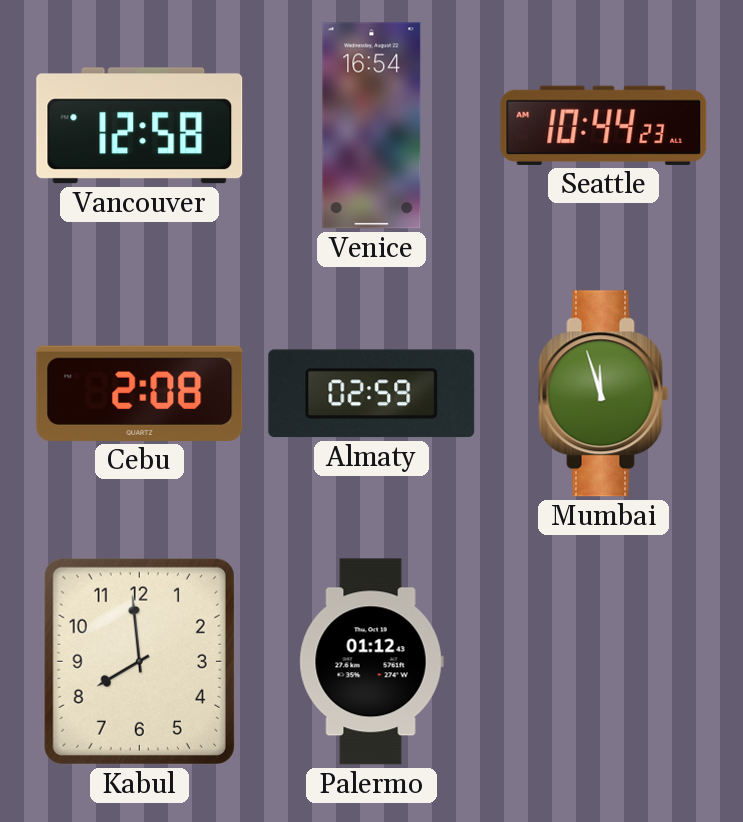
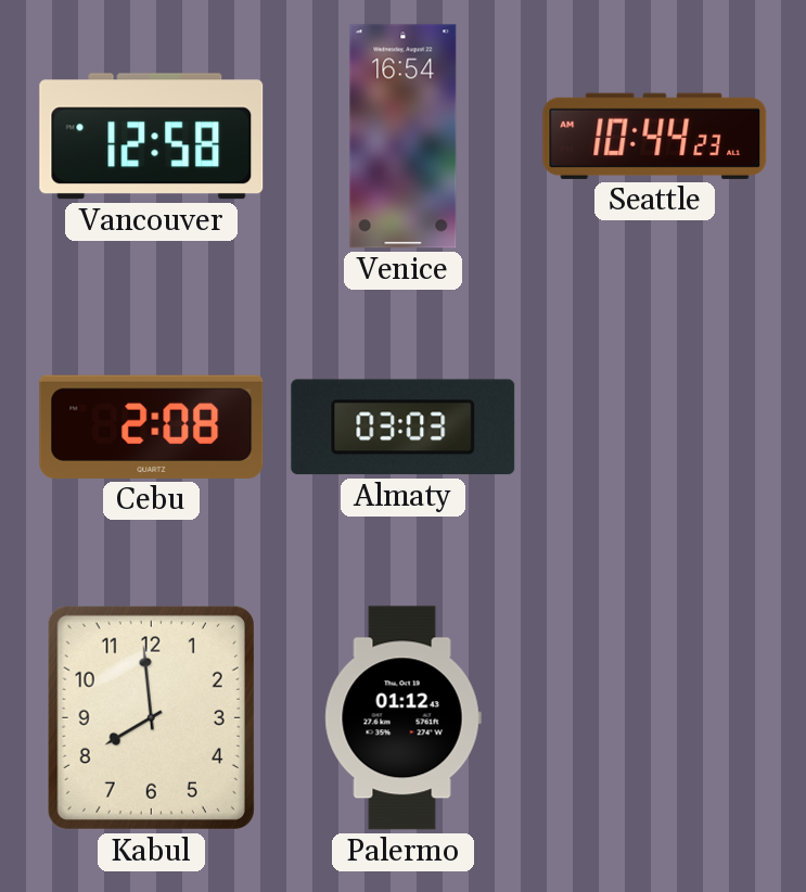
Almaty: 02:59 -> 03:03
Mumbai: 11:57 -> none
